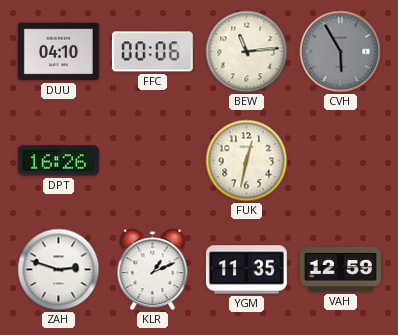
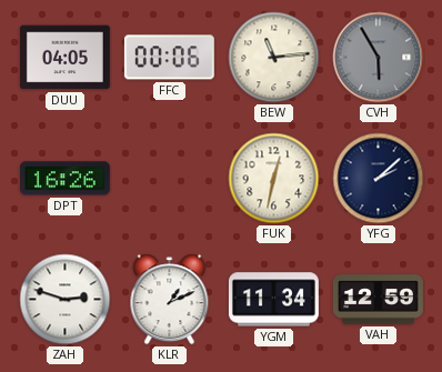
DUU: 04:10 -> 04:05
YFG: none -> 2:08
YGM: 11:35 -> 11:34
